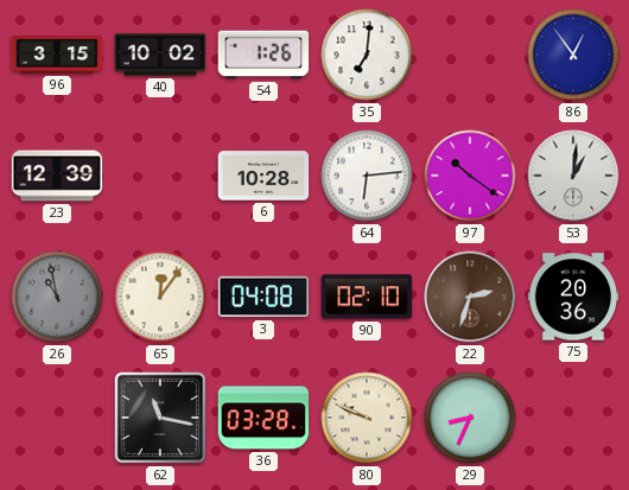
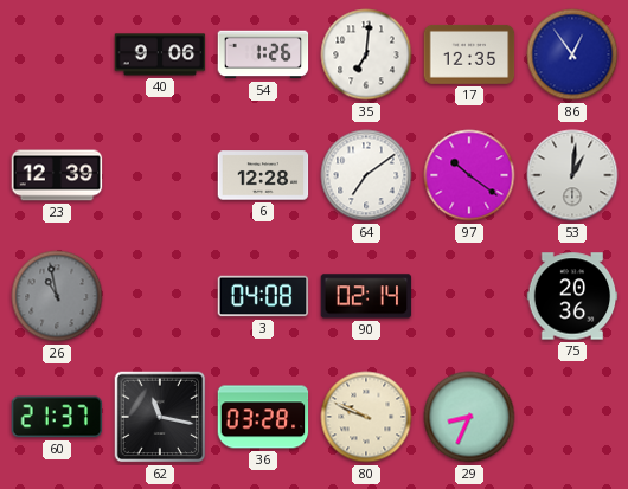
96: 3:15 -> none
40: 10:02 -> 9:06
17: none -> 12:35
6: 10:28 -> 12:28
64: 6:14 -> 7:09
65: 12:06 -> none
90: 02:10 -> 02:14
22: 2:33 -> none
60: none -> 21:37
